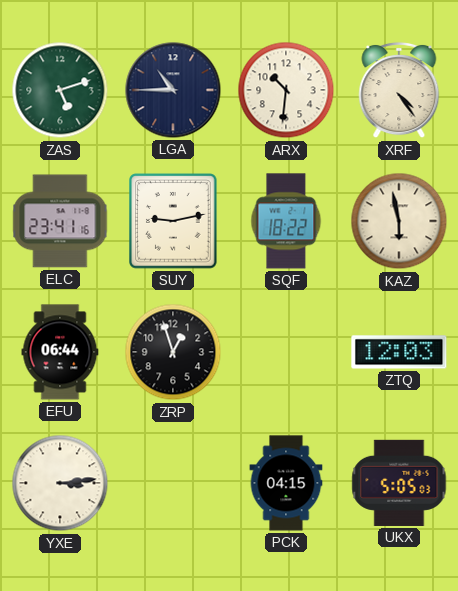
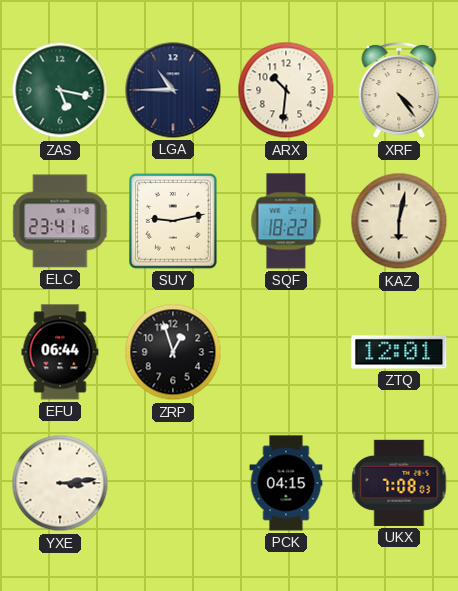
ZAS: 5:12 -> 5:17
KAZ: 5:58 -> 6:02
ZTQ: 12:03 -> 12:01
UKX: 5:05 -> 7:08
